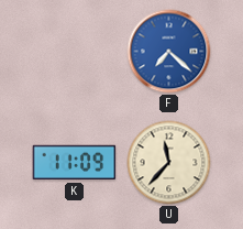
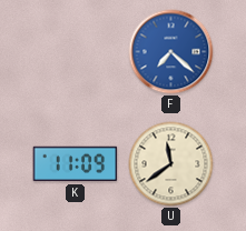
U: 11:37 -> 11:39
